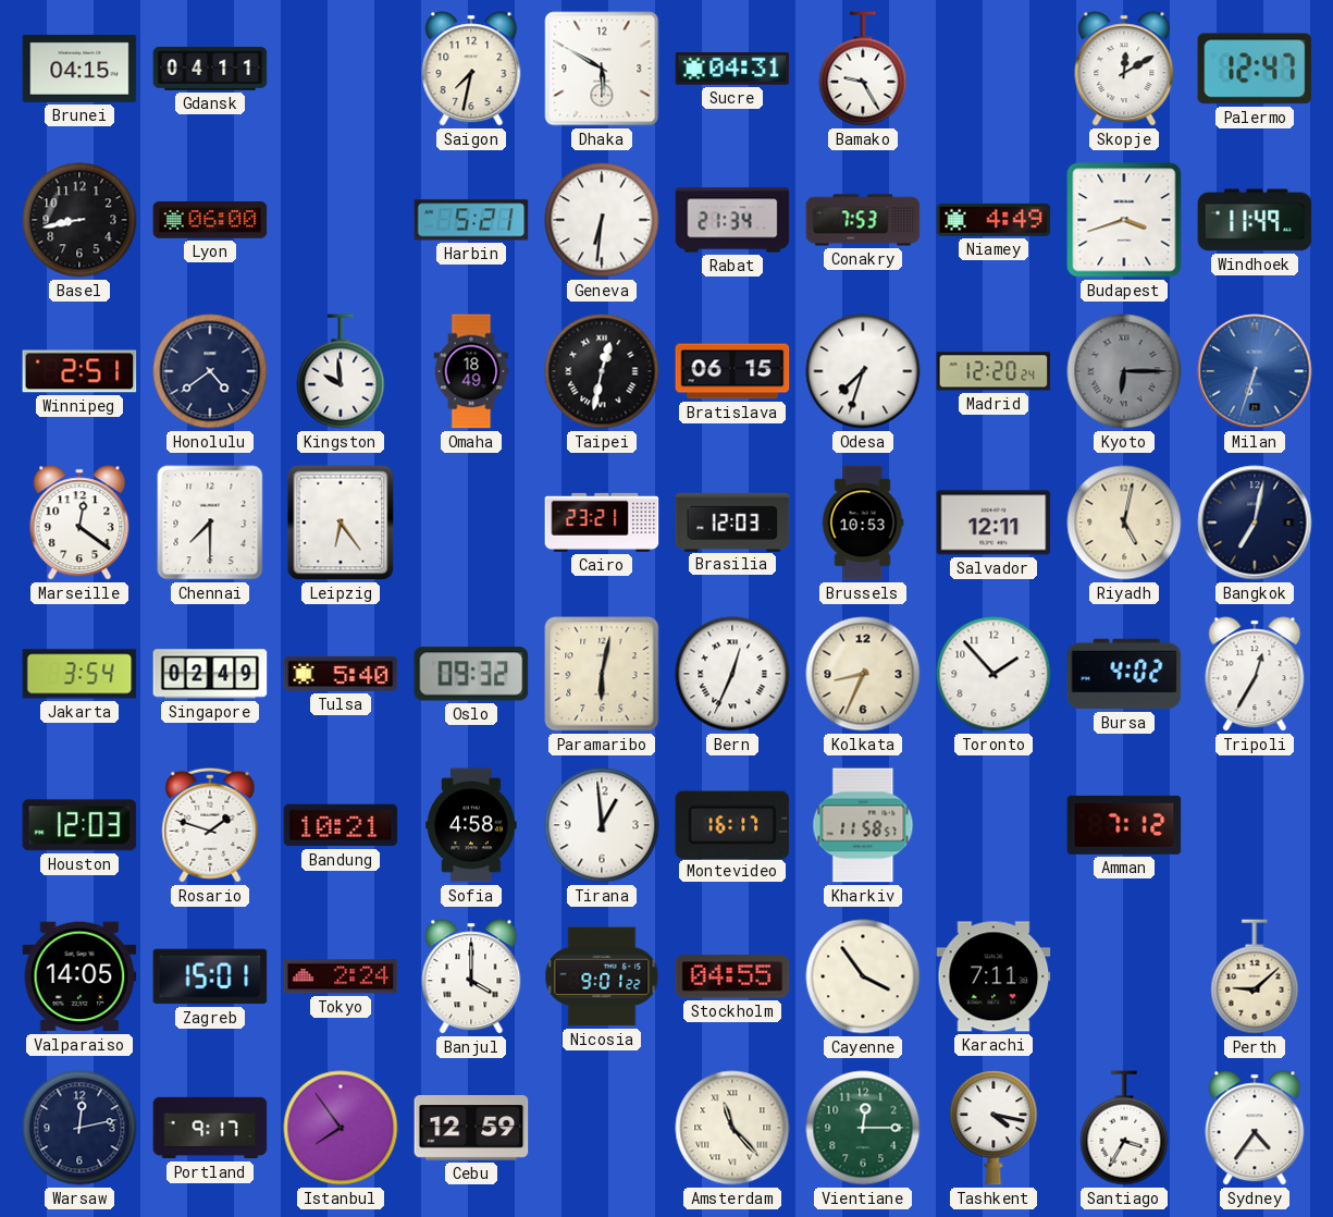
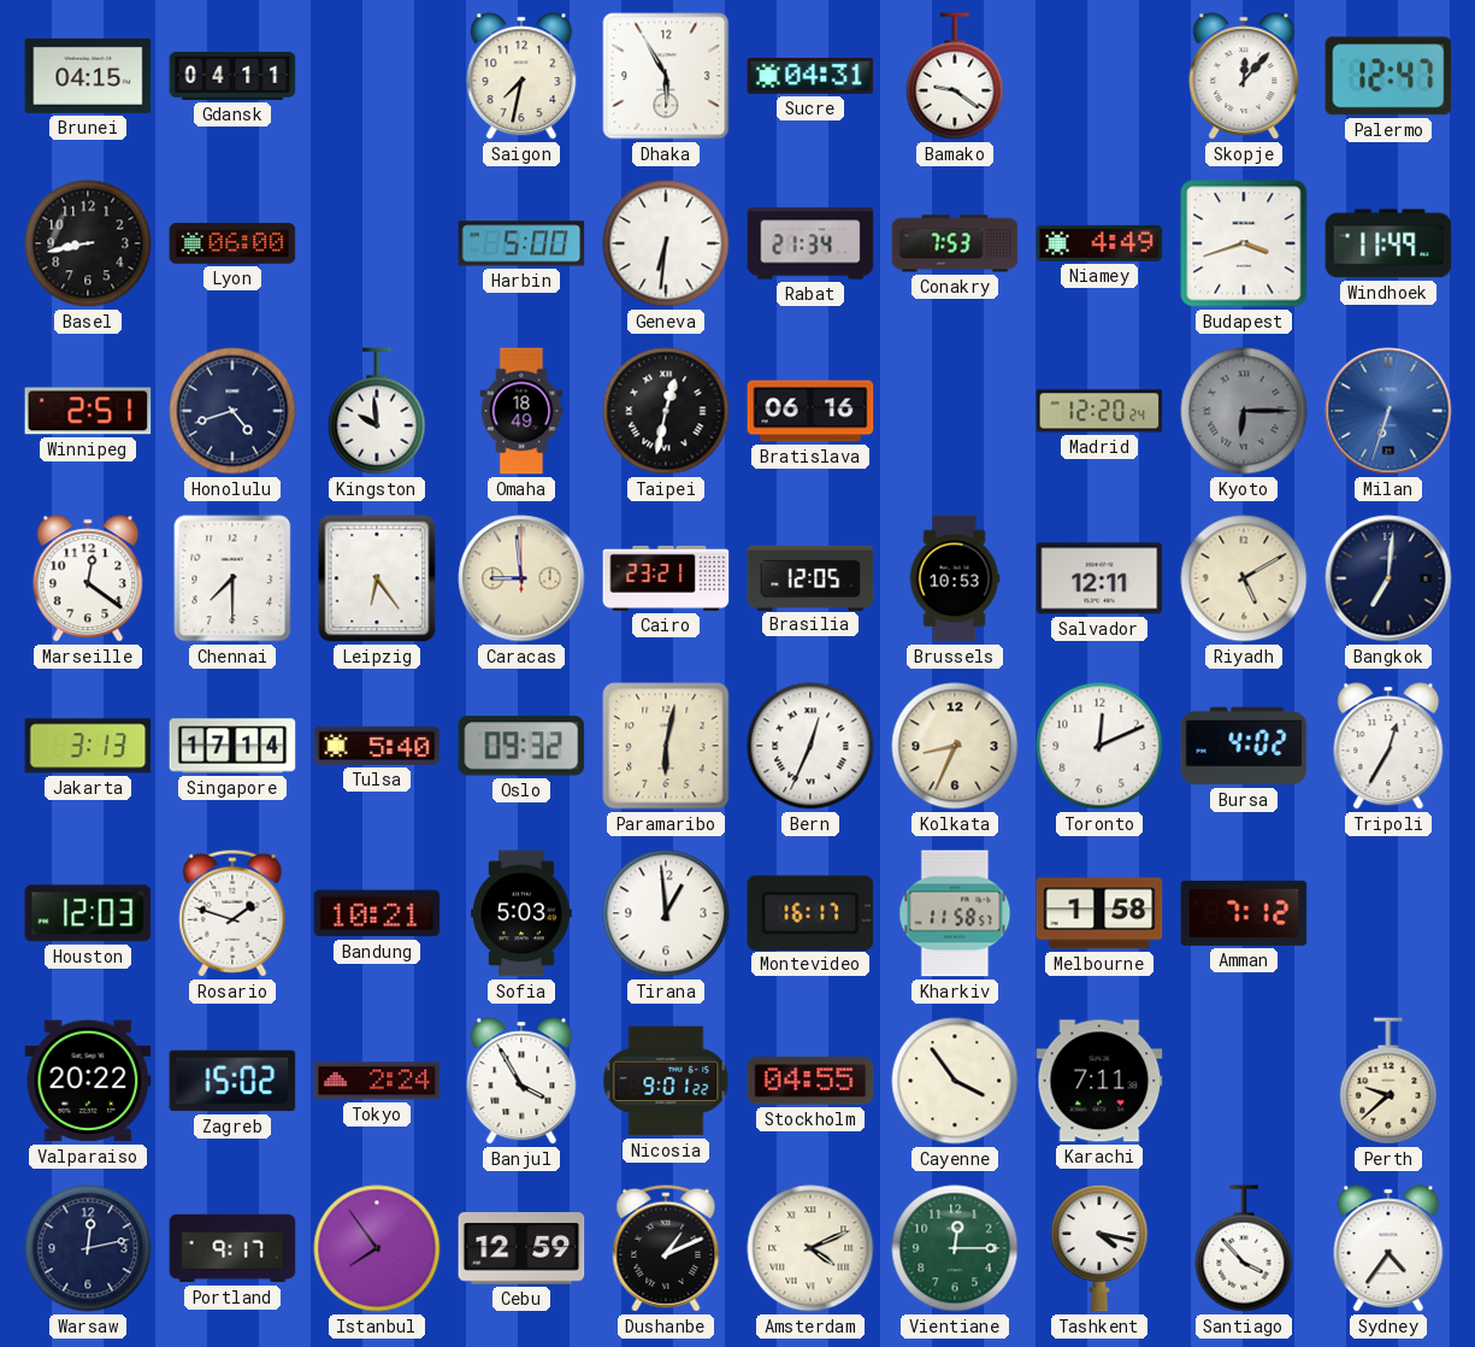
Dhaka: 5:50 -> 5:55
Bamako: 9:25 -> 9:21
Skopje: 12:10 -> 12:07
Harbin: 5:21 -> 5:00
Honolulu: 4:39 -> 4:42
Bratislava: 06:15 -> 06:16
Odesa: 7:33 -> none
Caracas: none -> 8:59
Brasilia: 12:03 -> 12:05
Riyadh: 5:02 -> 5:10
Bangkok: 7:02 -> 7:01
Jakarta: 3:54 -> 3:13
Singapore: 02:49 -> 17:14
Toronto: 1:53 -> 12:11
Sofia: 4:58 -> 5:03
Melbourne: none -> 1:58
Valparaiso: 14:05 -> 20:22
Zagreb: 15:01 -> 15:02
Banjul: 4:00 -> 3:55
Perth: 9:08 -> 9:38
Dushanbe: none -> 1:11
Amsterdam: 11:23 -> 4:11
Santiago: 3:35 -> 3:53
